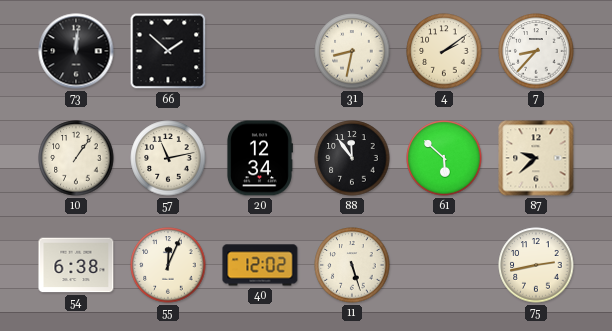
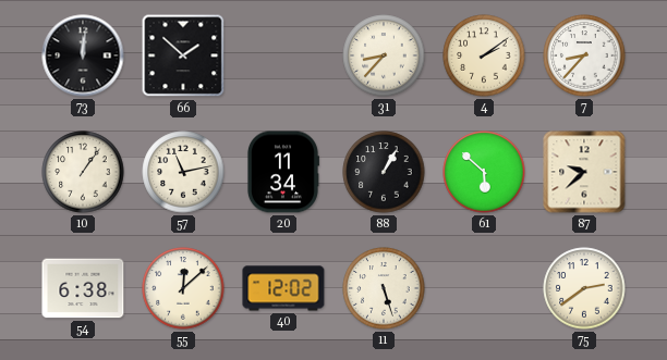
31: 8:32 -> 8:37
20: 12:34 -> 11:34
88: 11:54 -> 1:05
55: 12:04 -> 12:08
75: 2:43 -> 2:39
